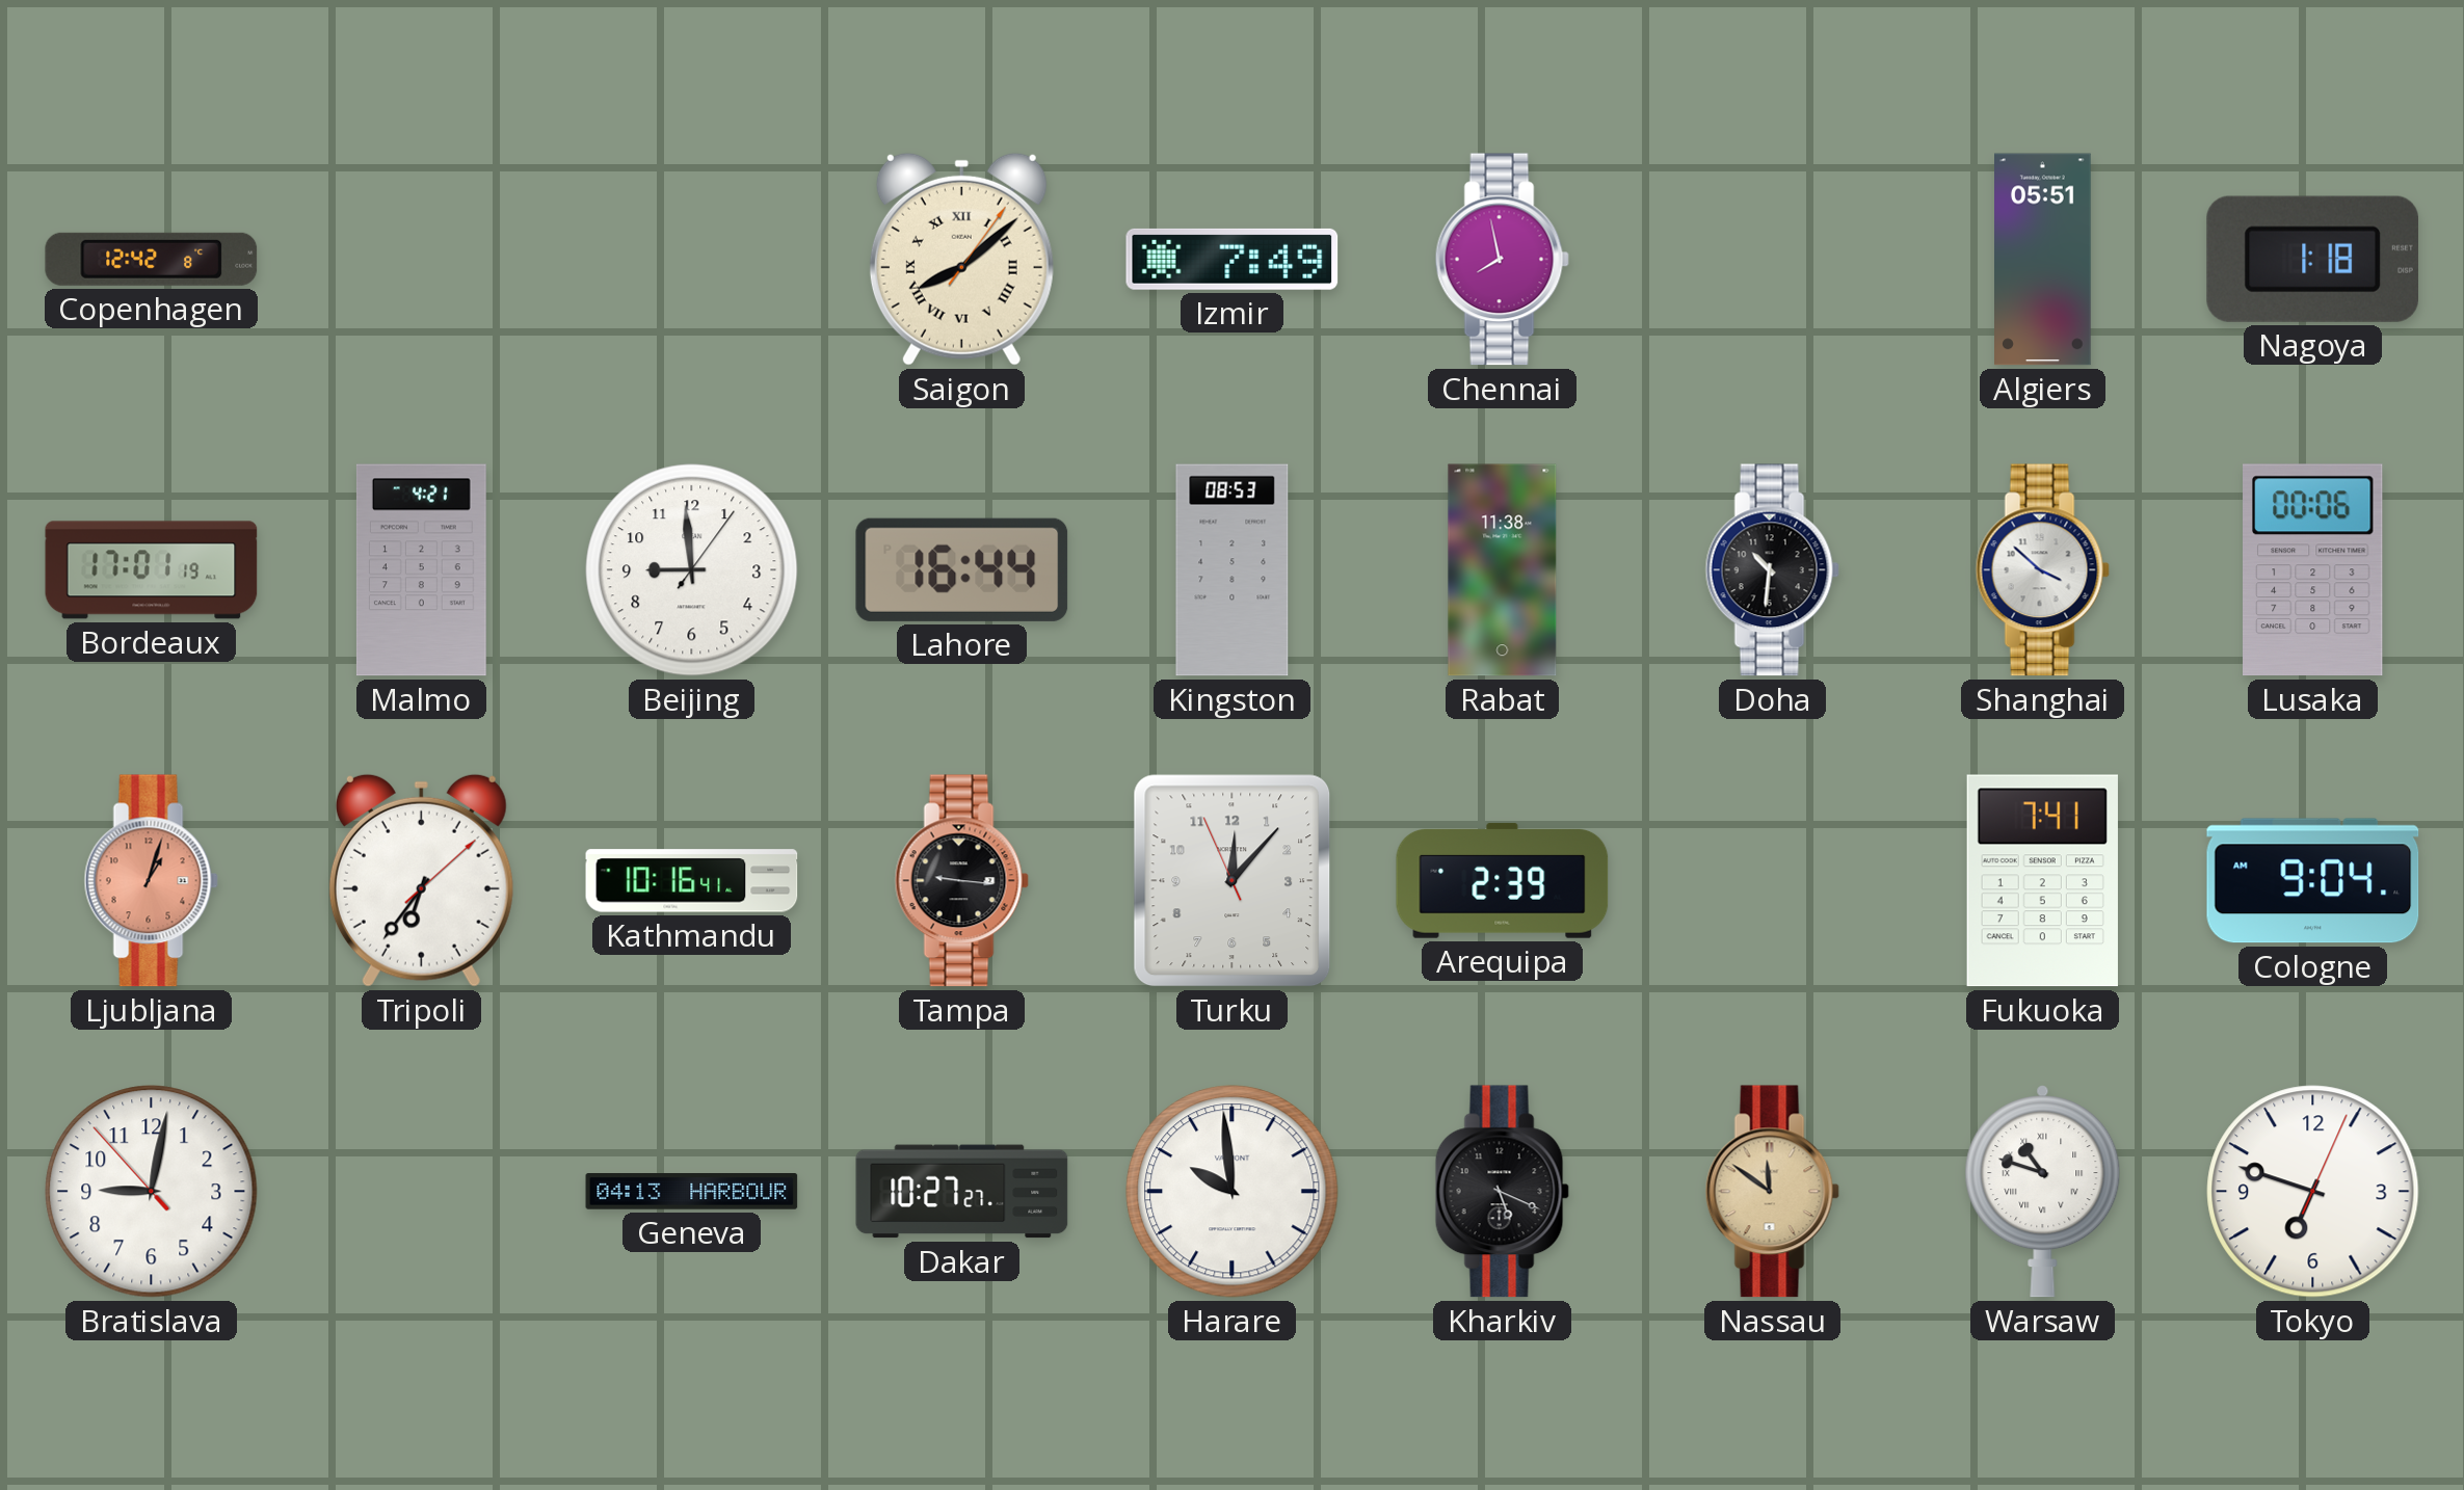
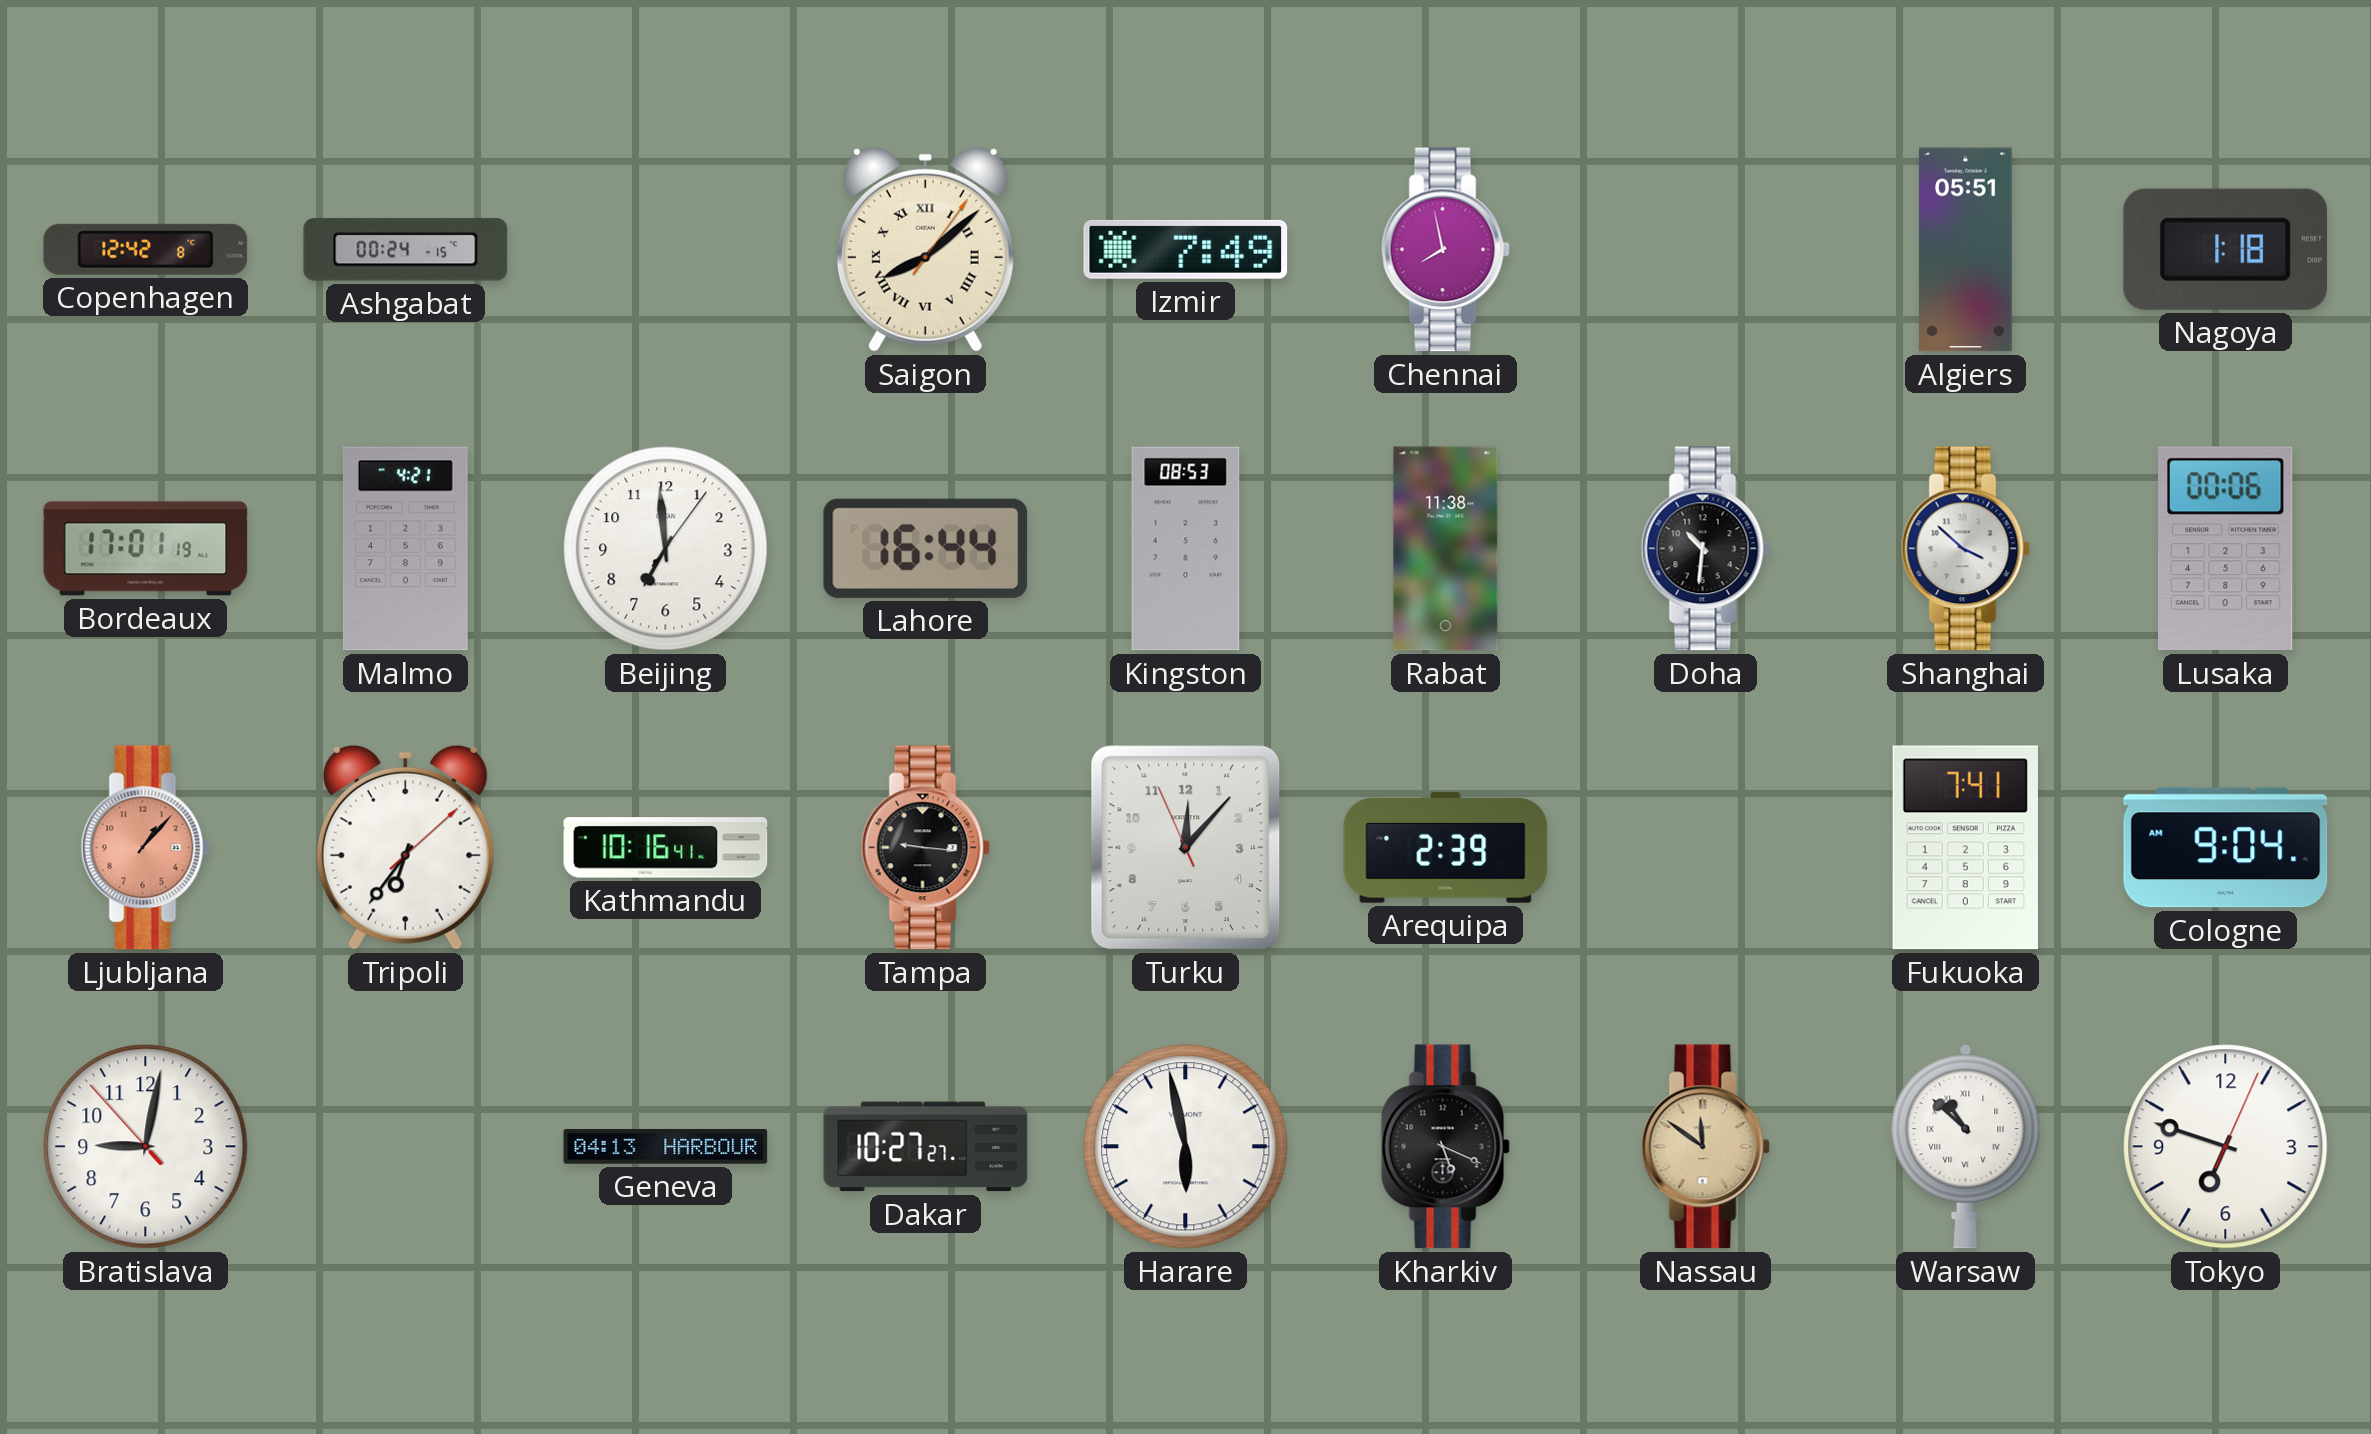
Ashgabat: none -> 00:24
Beijing: 8:59 -> 6:59
Ljubljana: 1:03 -> 1:07
Harare: 9:59 -> 5:58
Warsaw: 10:48 -> 10:52
